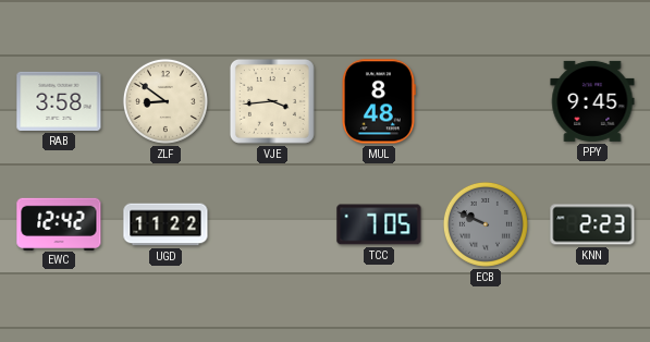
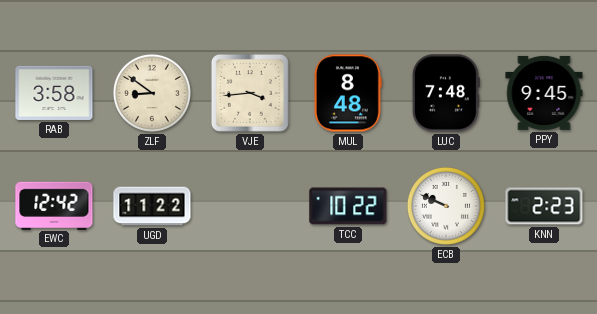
LUC: none -> 7:48
TCC: 7:05 -> 10:22
ECB dial: grey -> white
